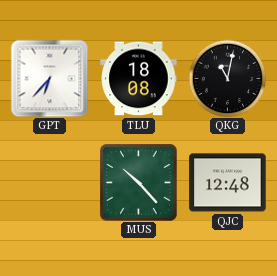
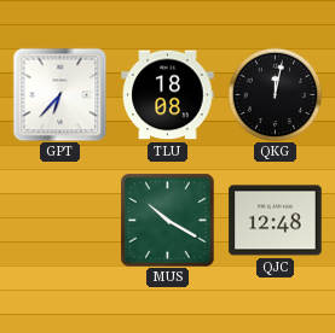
QKG: 11:02 -> 12:02
MUS: 10:23 -> 10:20
